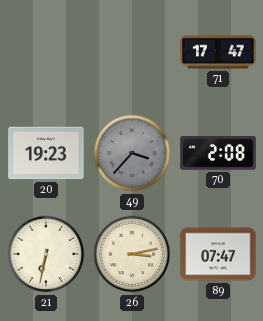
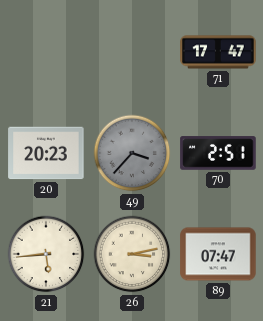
20: 19:23 -> 20:23
70: 2:08 -> 2:51
21: 6:32 -> 5:44
